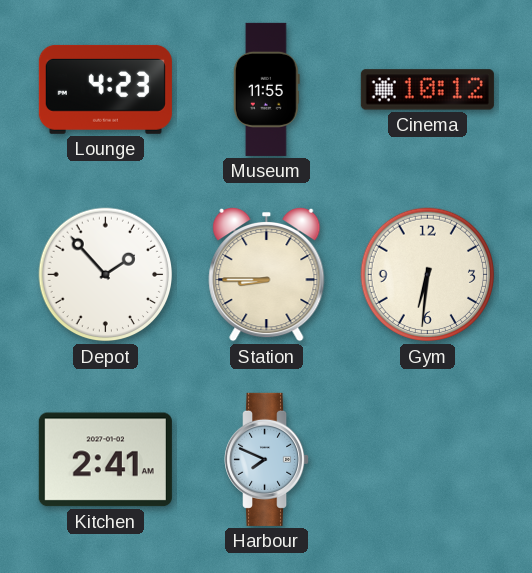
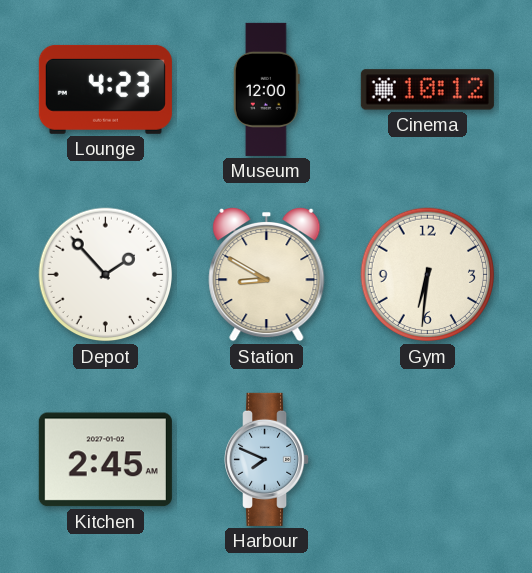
Museum: 11:55 -> 12:00
Station: 8:45 -> 8:50
Kitchen: 2:41 -> 2:45
